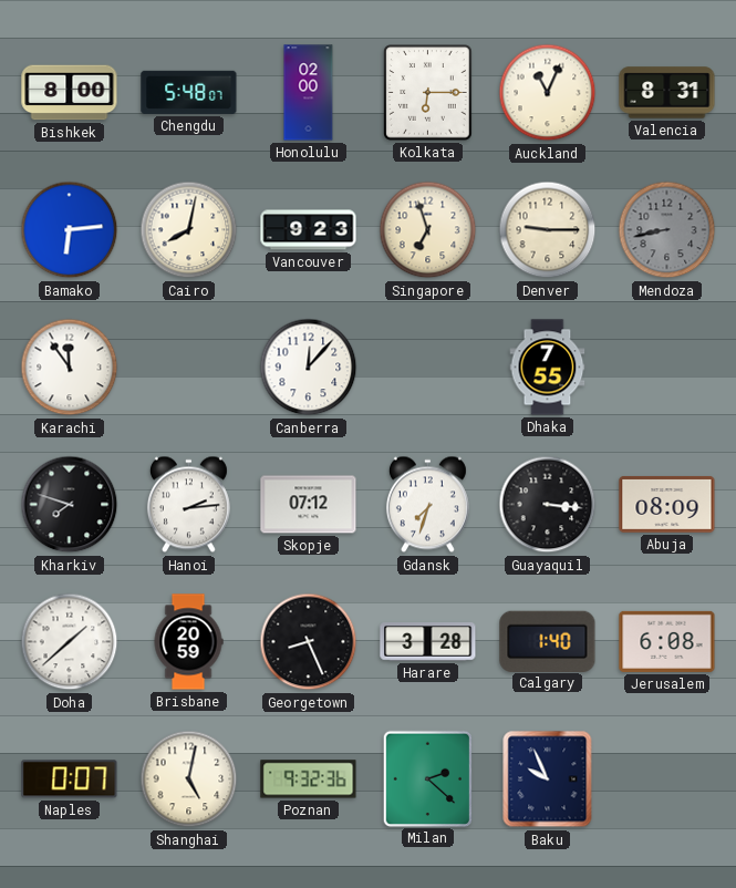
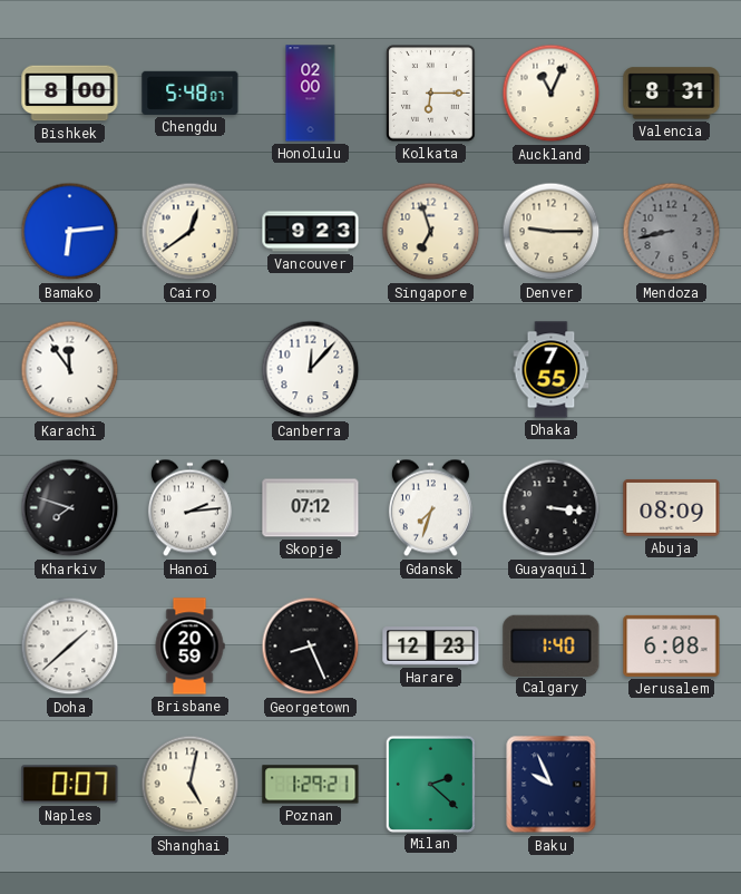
Cairo: 8:02 -> 12:39
Harare: 3:28 -> 12:23
Poznan: 9:32 -> 1:29
